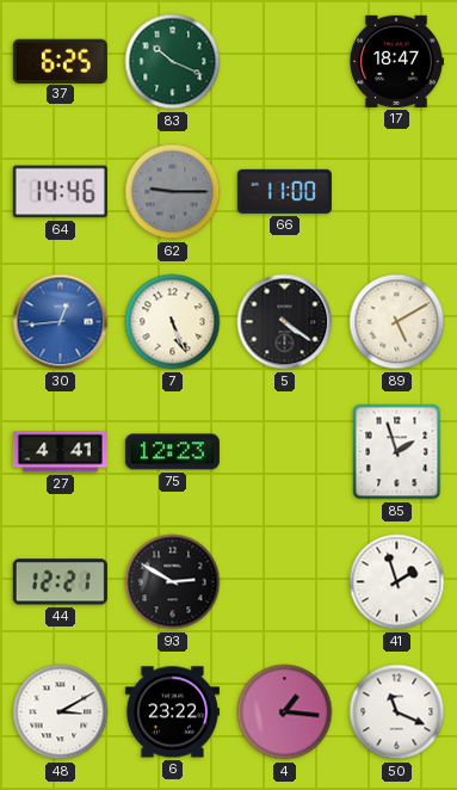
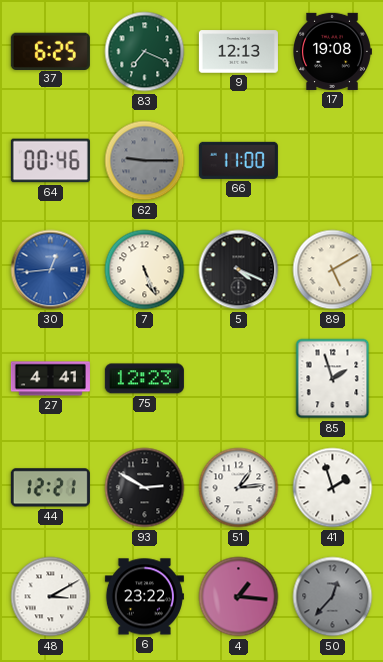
83: 10:19 -> 7:19
9: none -> 12:13
17: 18:47 -> 19:08
64: 14:46 -> 00:46
5: 4:21 -> 4:19
51: none -> 1:14
50: 11:19 -> 12:37
50 dial: white -> grey
